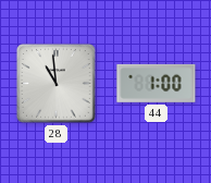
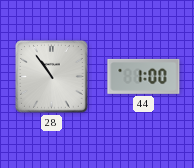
28: 10:59 -> 10:54
